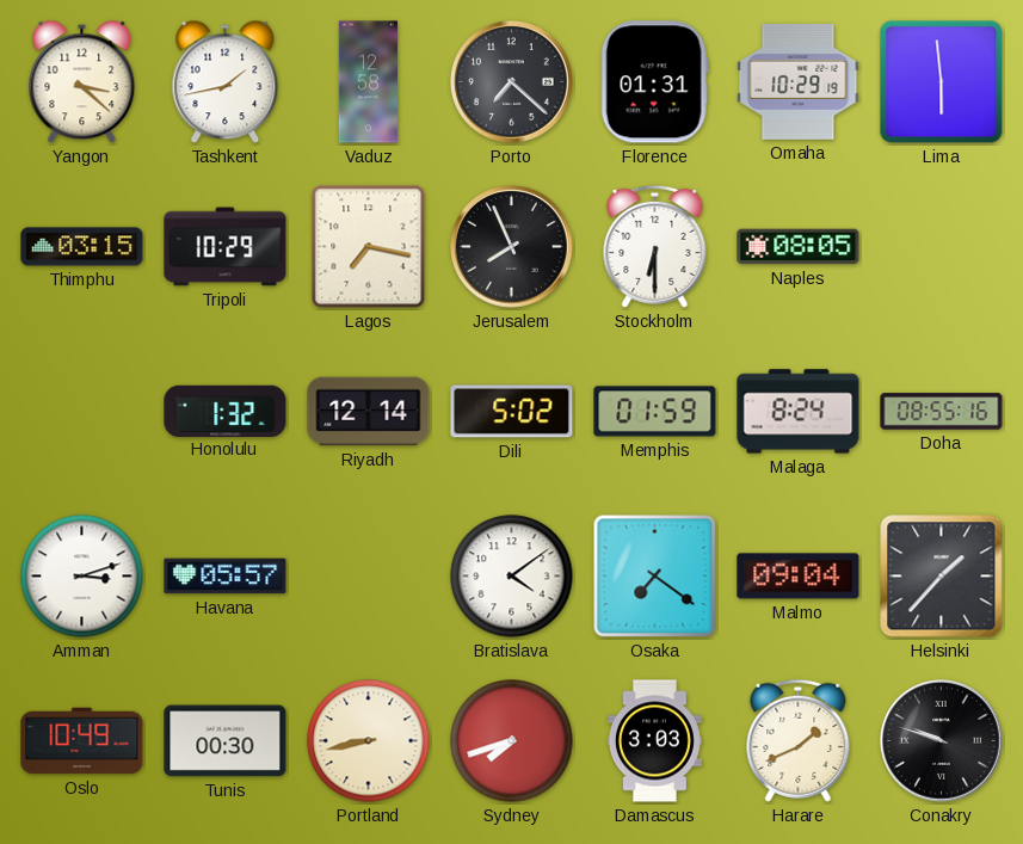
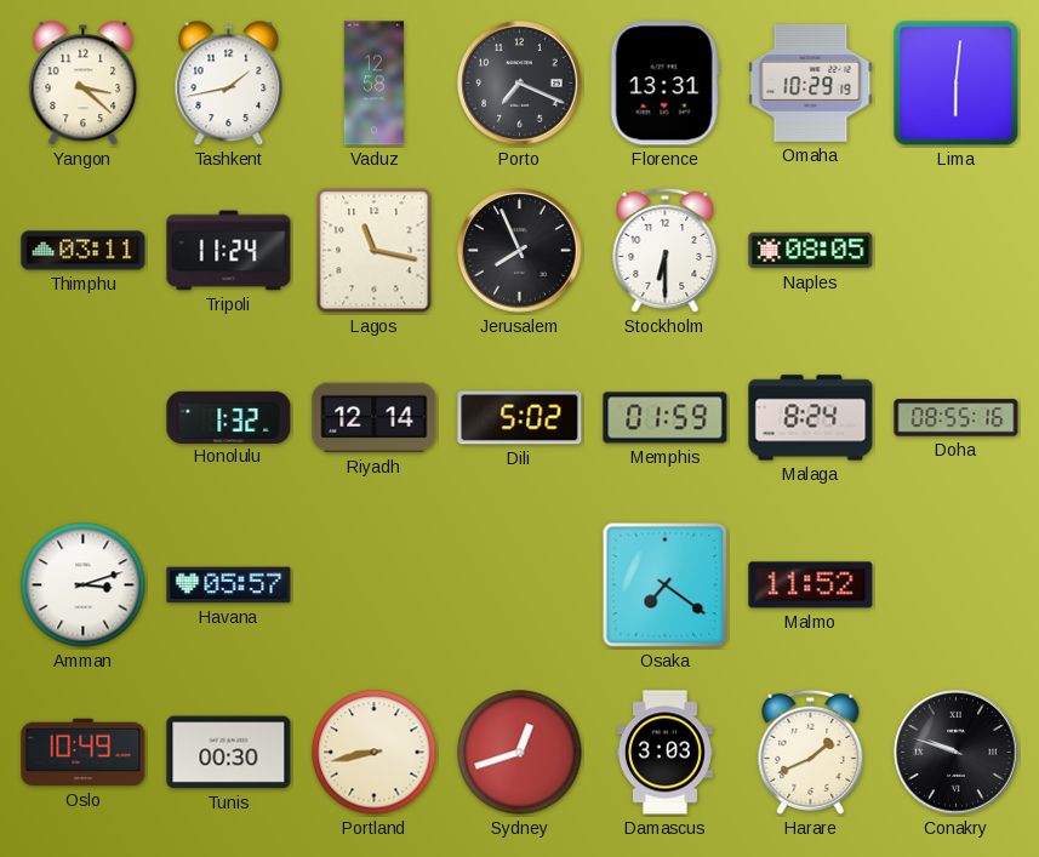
Porto: 7:22 -> 7:19
Florence: 01:31 -> 13:31
Lima: 5:59 -> 6:01
Thimphu: 03:15 -> 03:11
Tripoli: 10:29 -> 11:24
Lagos: 7:17 -> 11:17
Bratislava: 4:09 -> none
Malmo: 09:04 -> 11:52
Helsinki: 1:37 -> none
Sydney: 7:42 -> 12:42
